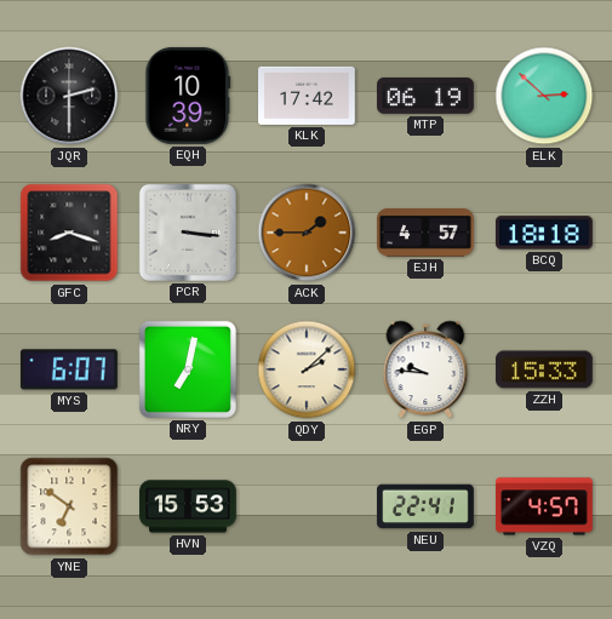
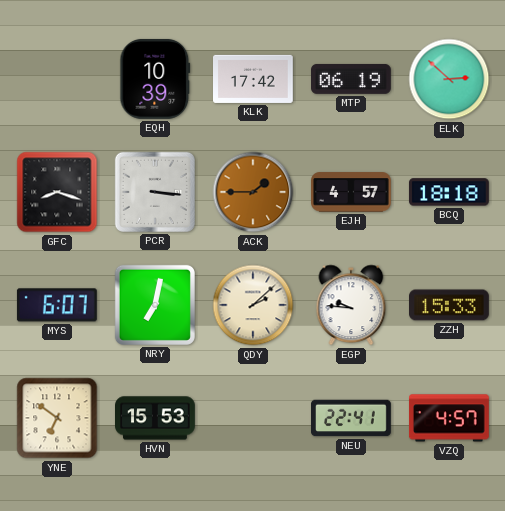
JQR: 2:30 -> none
